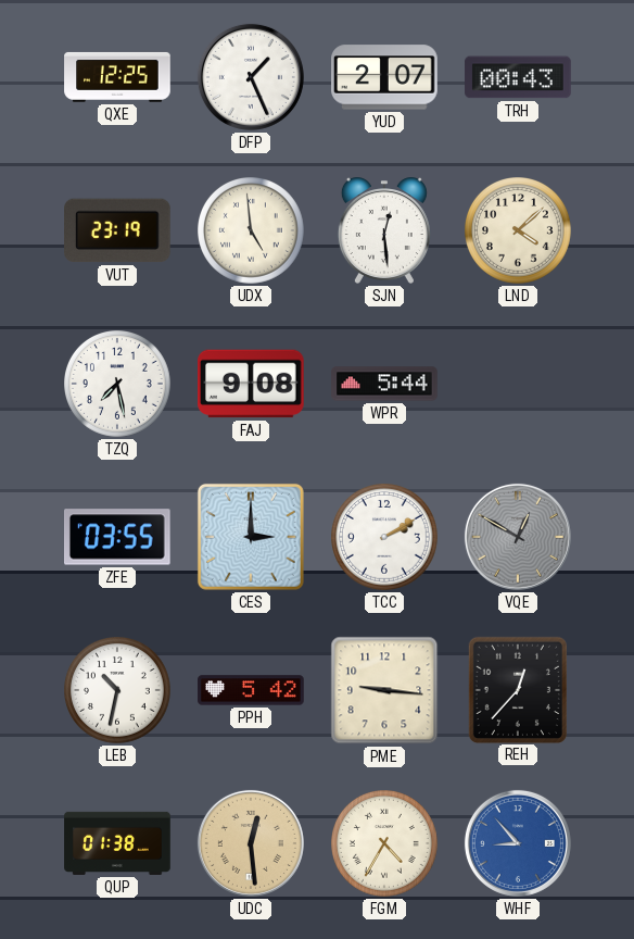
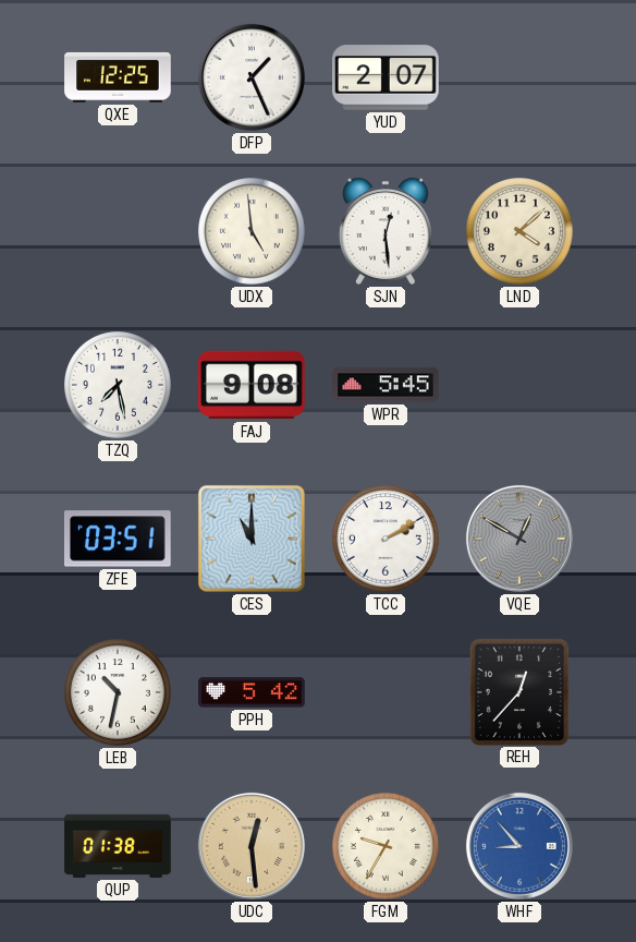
TRH: 00:43 -> none
VUT: 23:19 -> none
WPR: 5:44 -> 5:45
ZFE: 03:55 -> 03:51
CES: 3:00 -> 11:00
PME: 9:16 -> none
FGM: 4:35 -> 9:35
